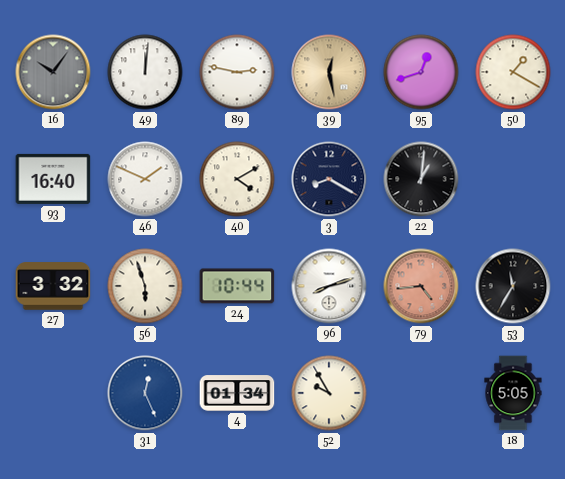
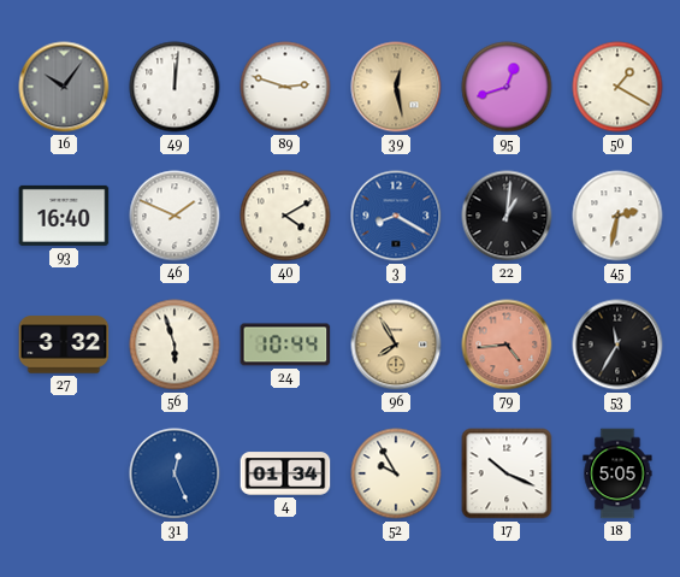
89: 2:47 -> 2:48
3 dial: navy -> blue
45: none -> 2:32
96: 8:12 -> 7:55
96 dial: white -> champagne
17: none -> 10:19
